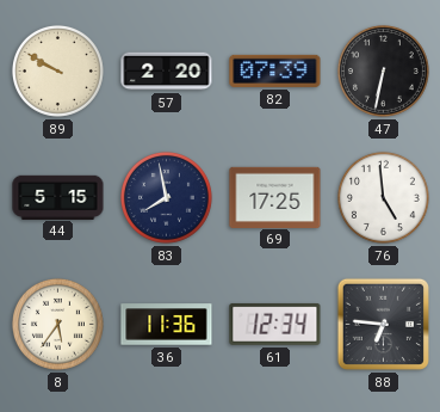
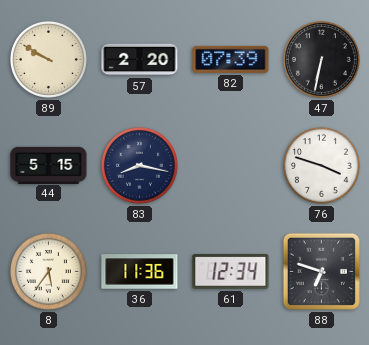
83: 7:58 -> 8:17
69: 17:25 -> none
76: 4:59 -> 3:48
88: 6:46 -> 6:48
